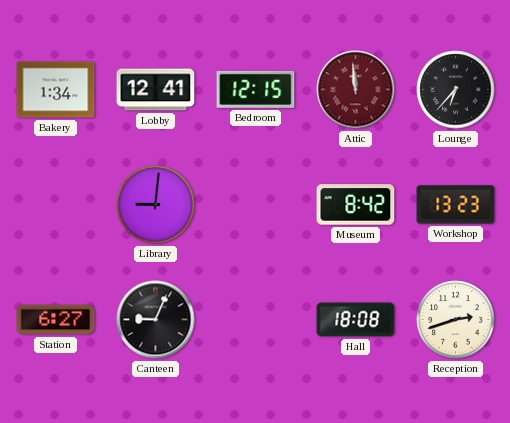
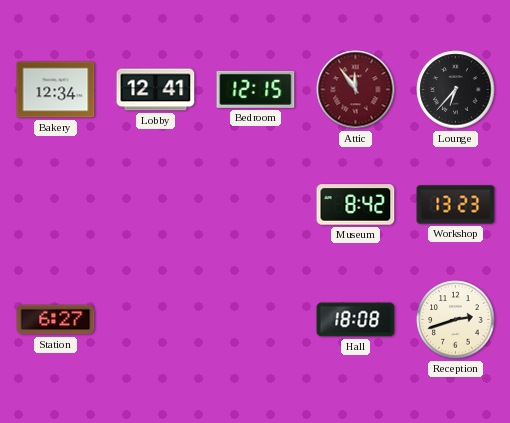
Bakery: 1:34 -> 12:34
Attic: 11:59 -> 11:54
Library: 9:01 -> none
Canteen: 9:04 -> none
